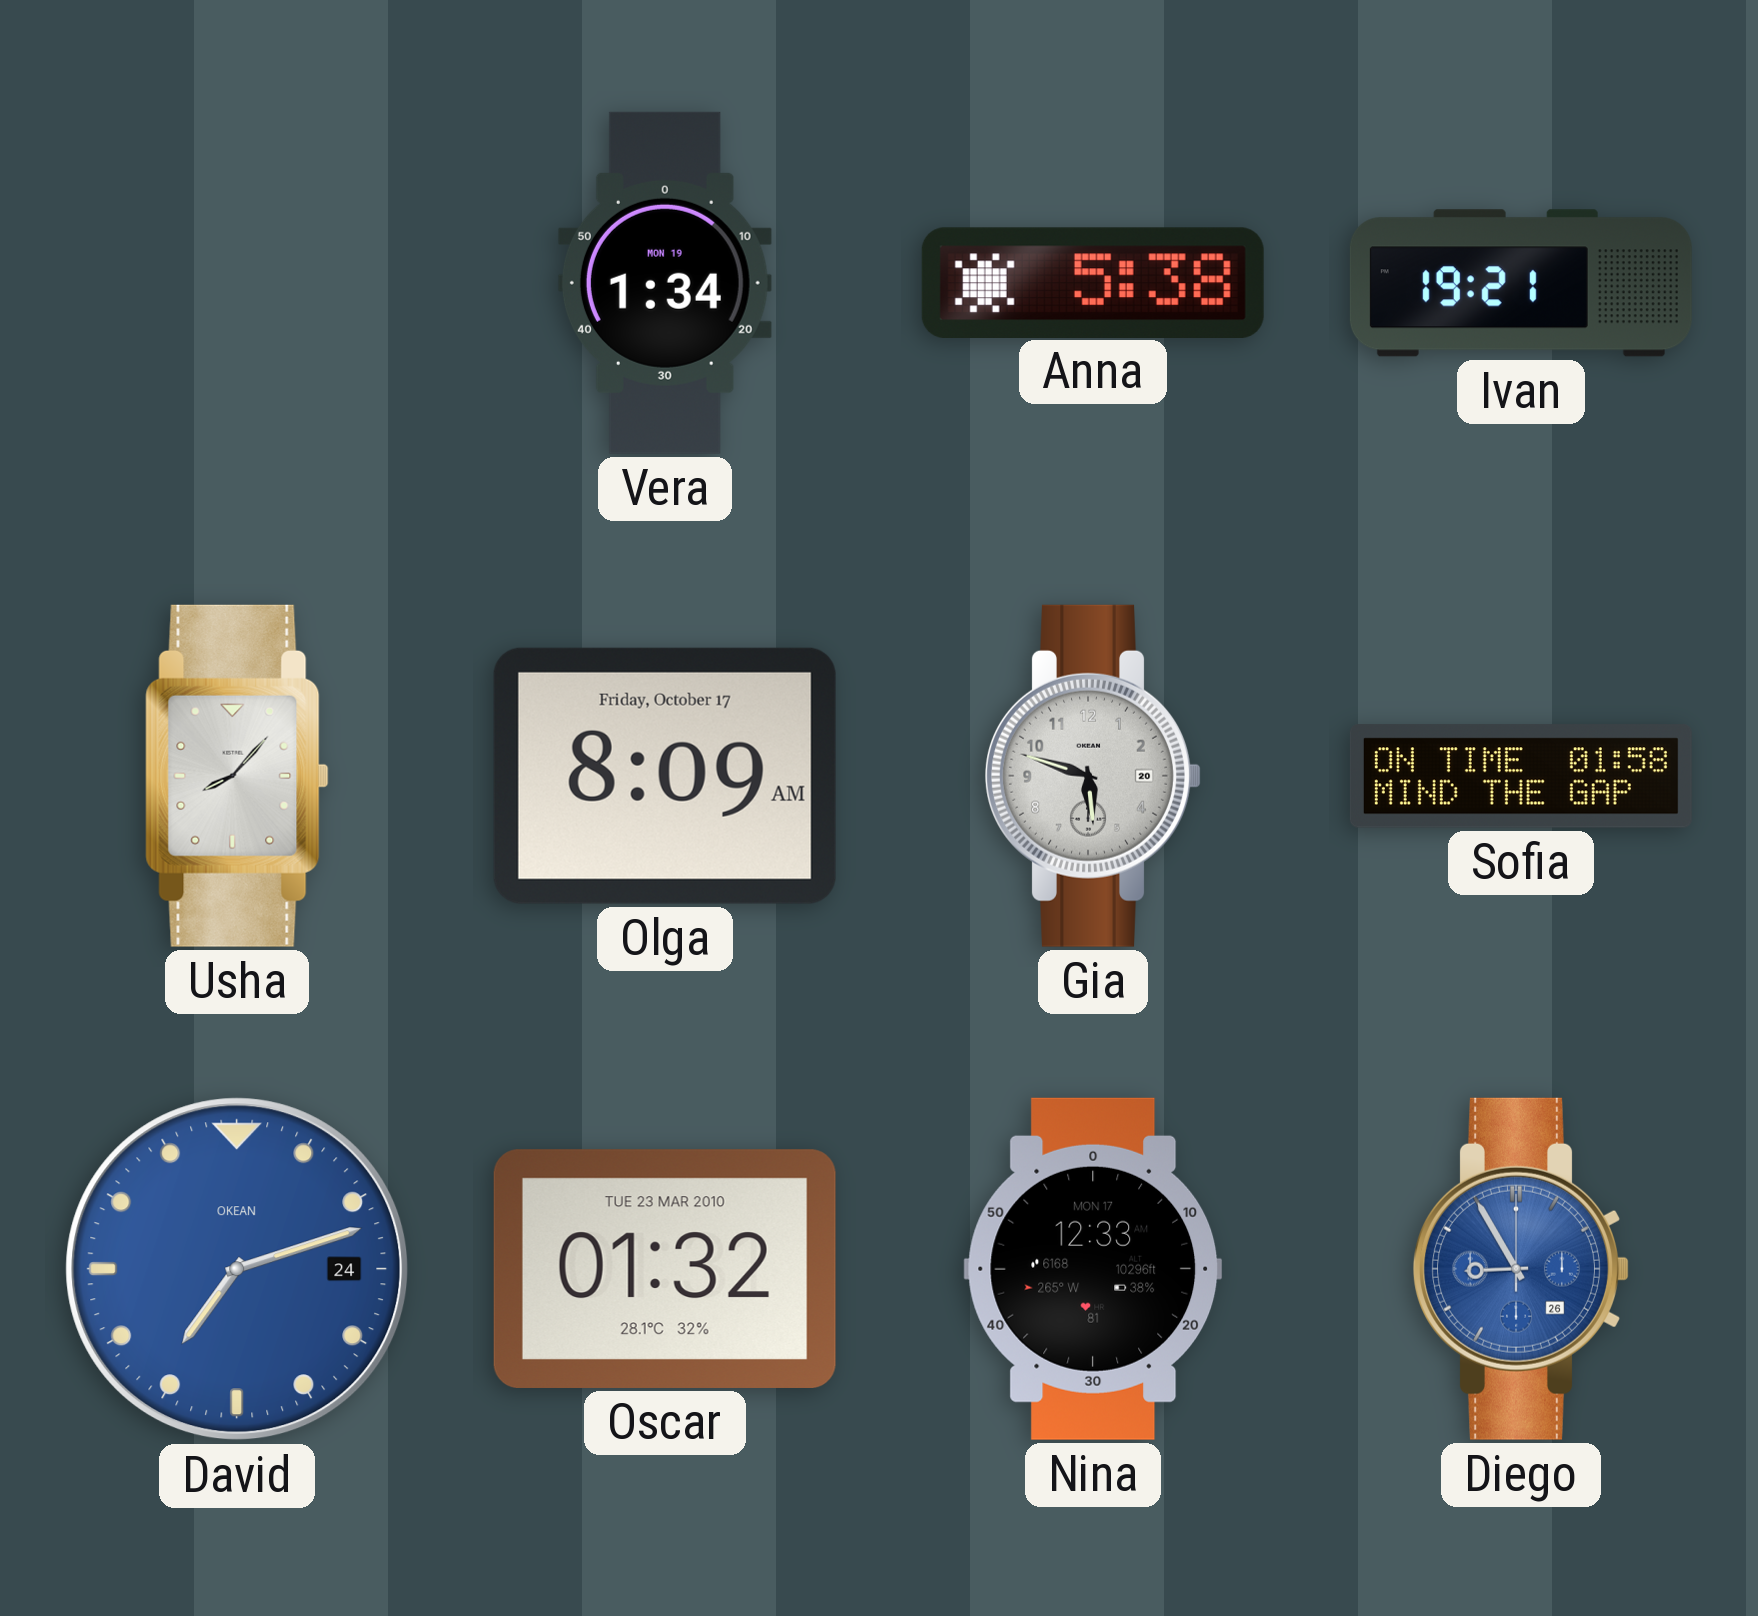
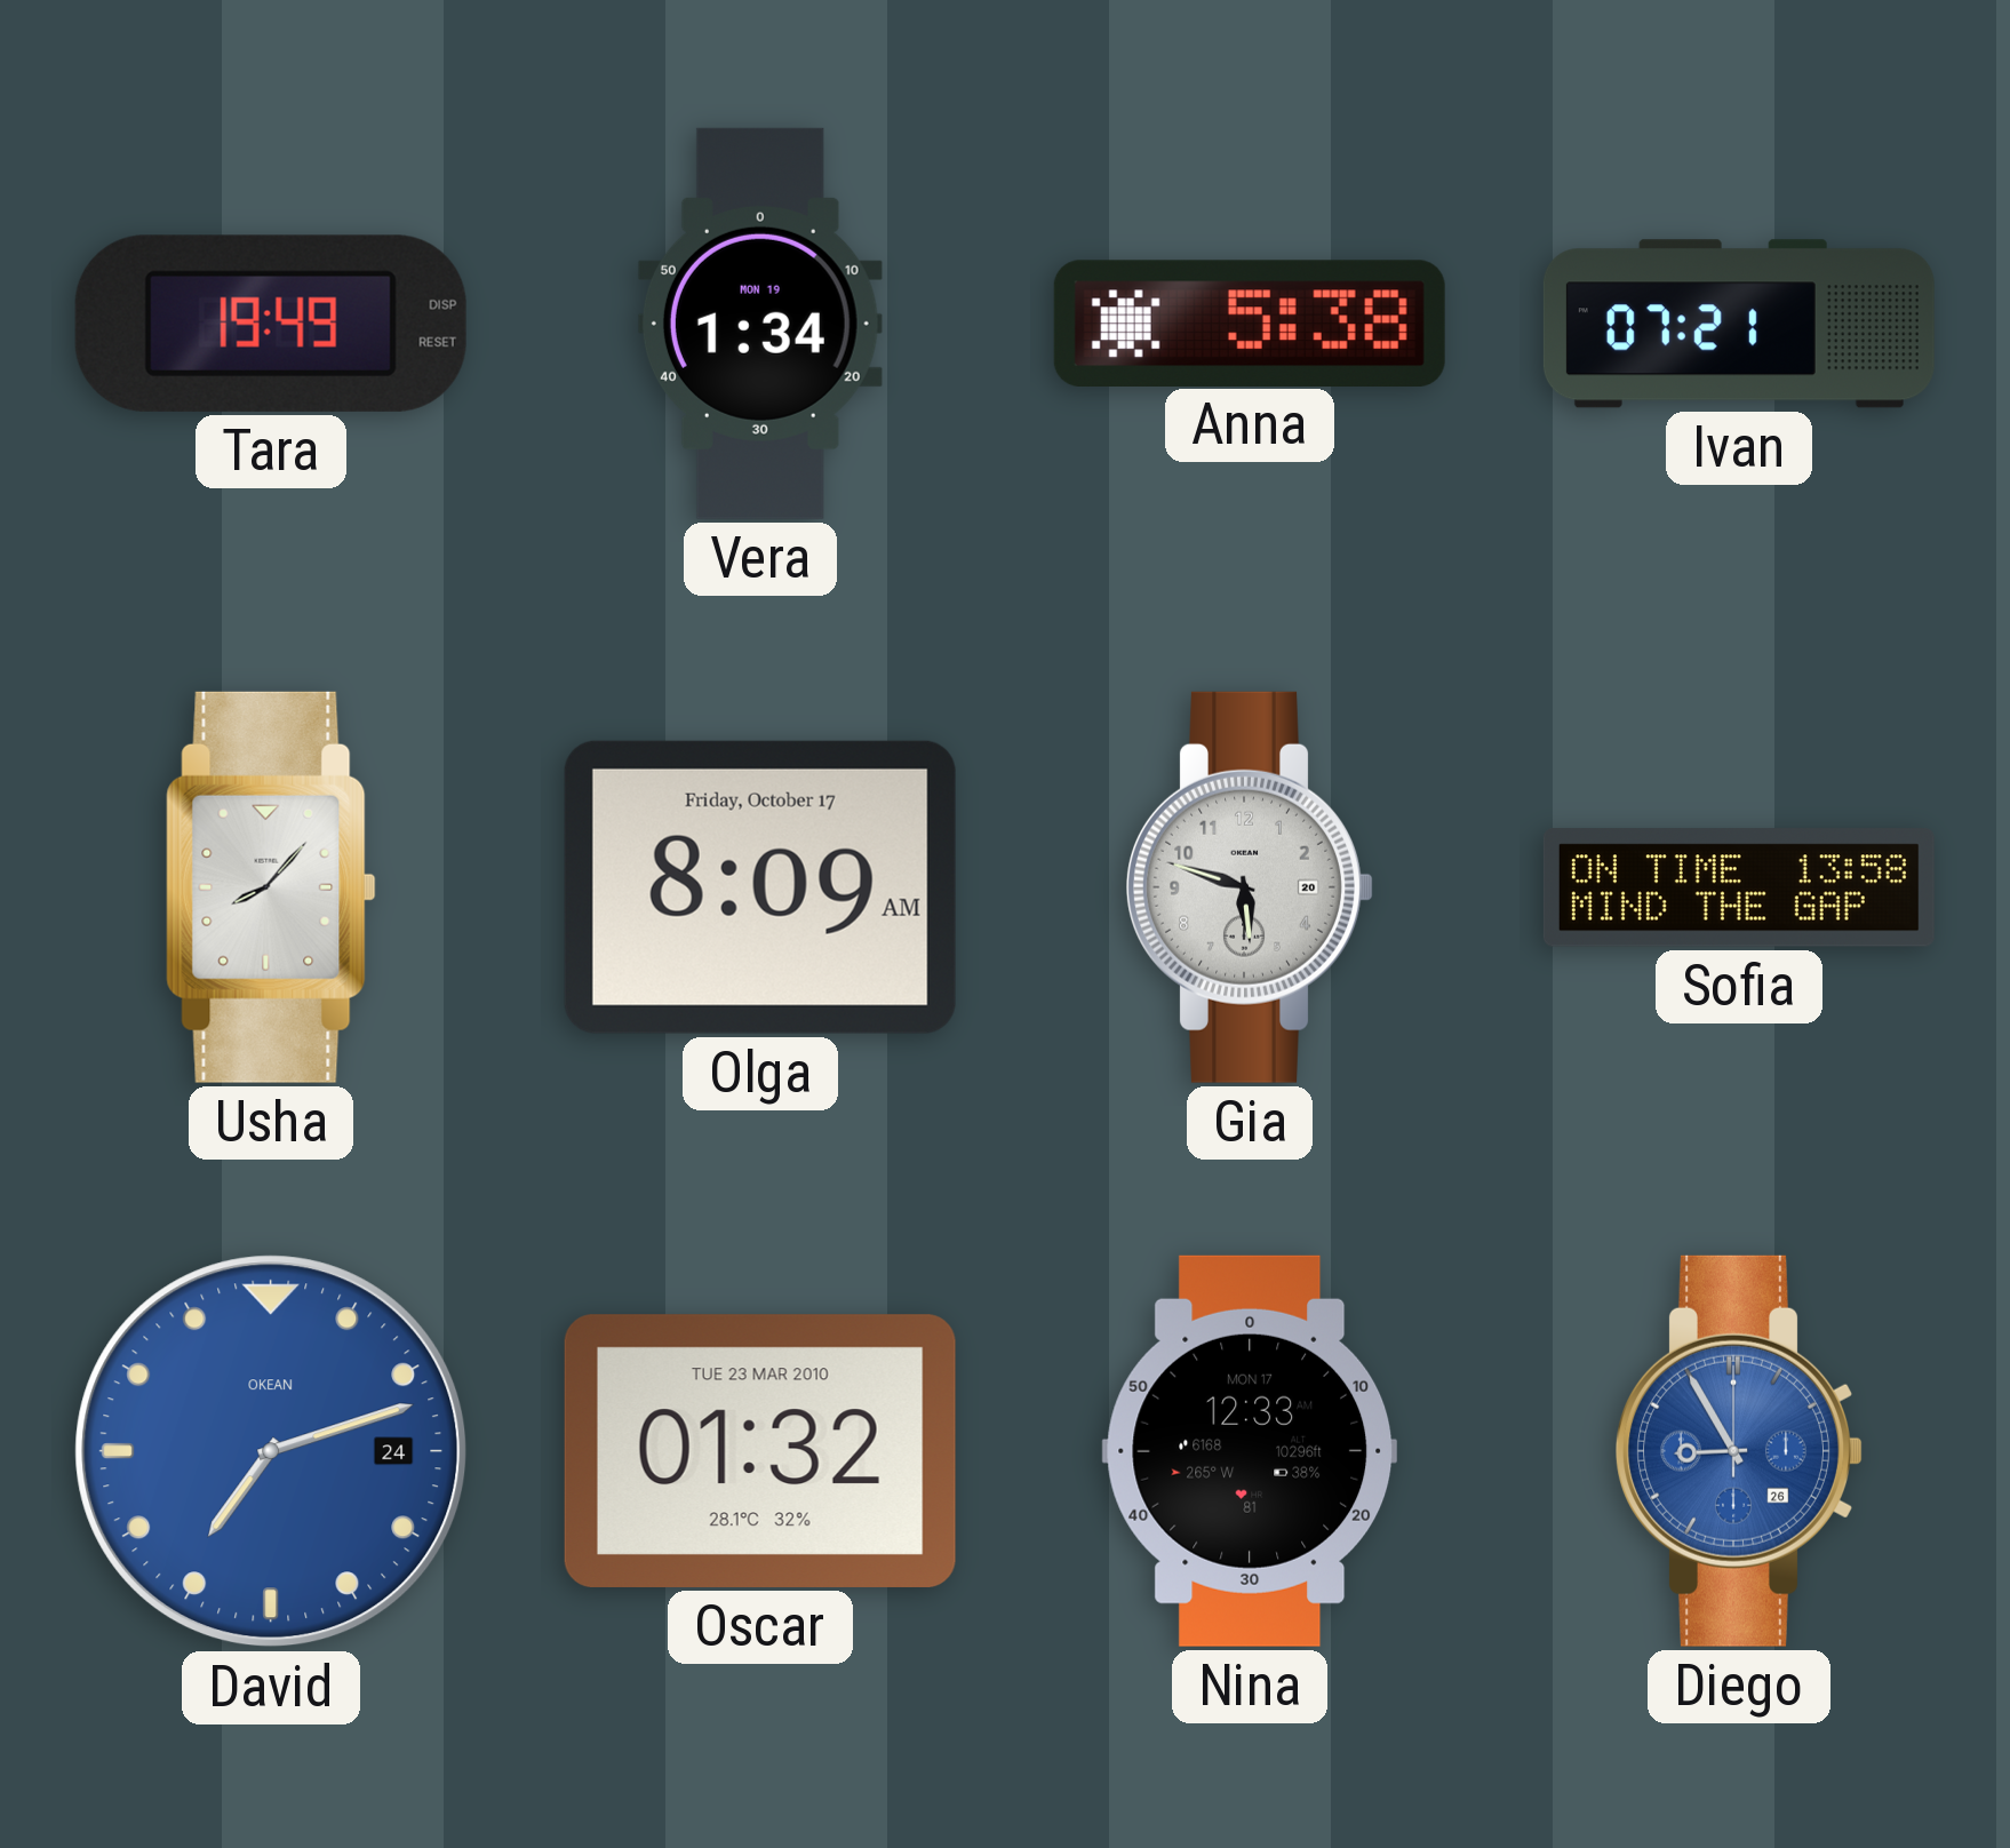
Tara: none -> 19:49
Ivan: 19:21 -> 07:21
Sofia: 01:58 -> 13:58
